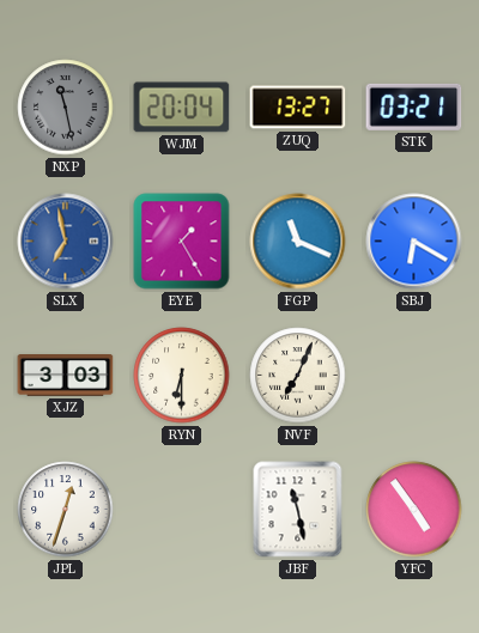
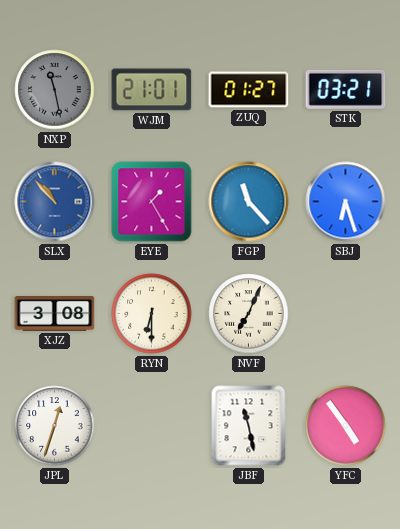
WJM: 20:04 -> 21:01
ZUQ: 13:27 -> 01:27
SLX: 6:58 -> 10:53
FGP: 11:19 -> 11:23
SBJ: 6:20 -> 6:27
XJZ: 3:03 -> 3:08
